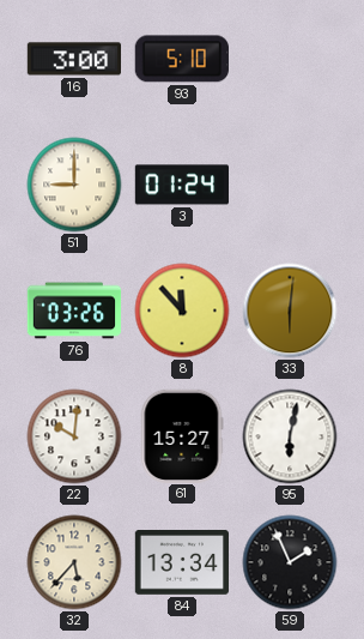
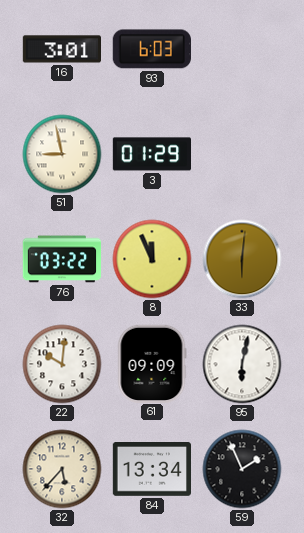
16: 3:00 -> 3:01
93: 5:10 -> 6:03
51: 9:00 -> 8:58
3: 01:24 -> 01:29
76: 03:26 -> 03:22
8: 11:53 -> 11:56
61: 15:27 -> 09:09
